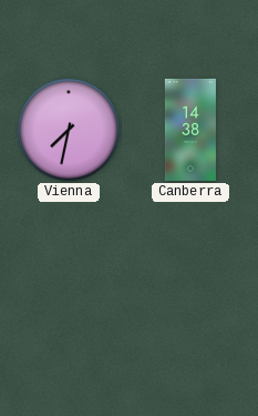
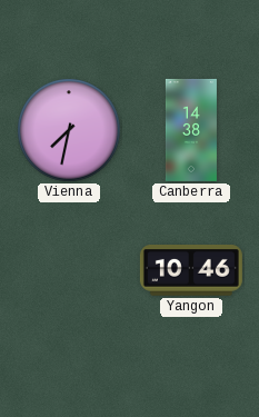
Yangon: none -> 10:46
